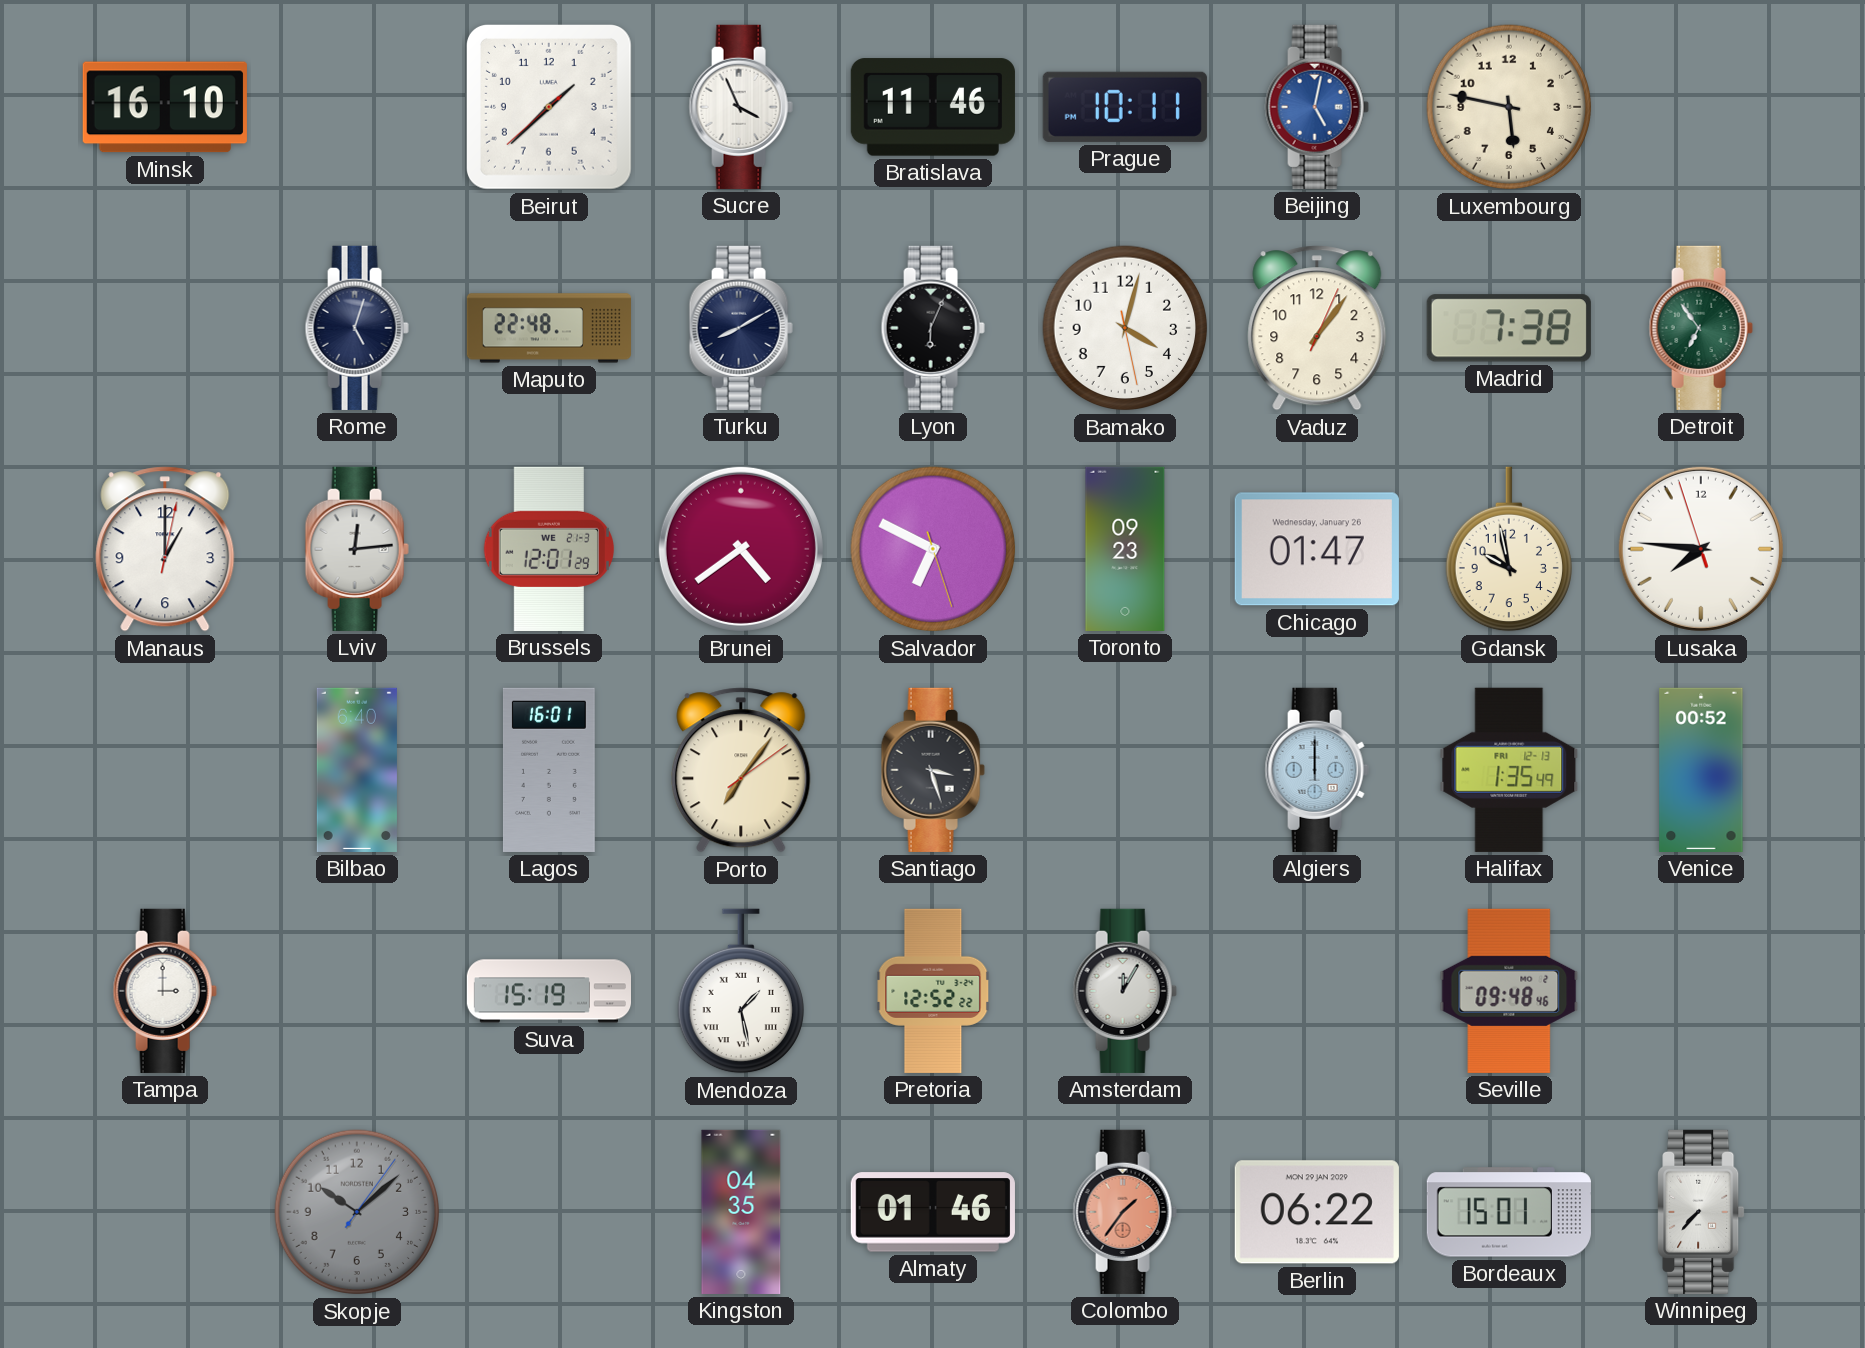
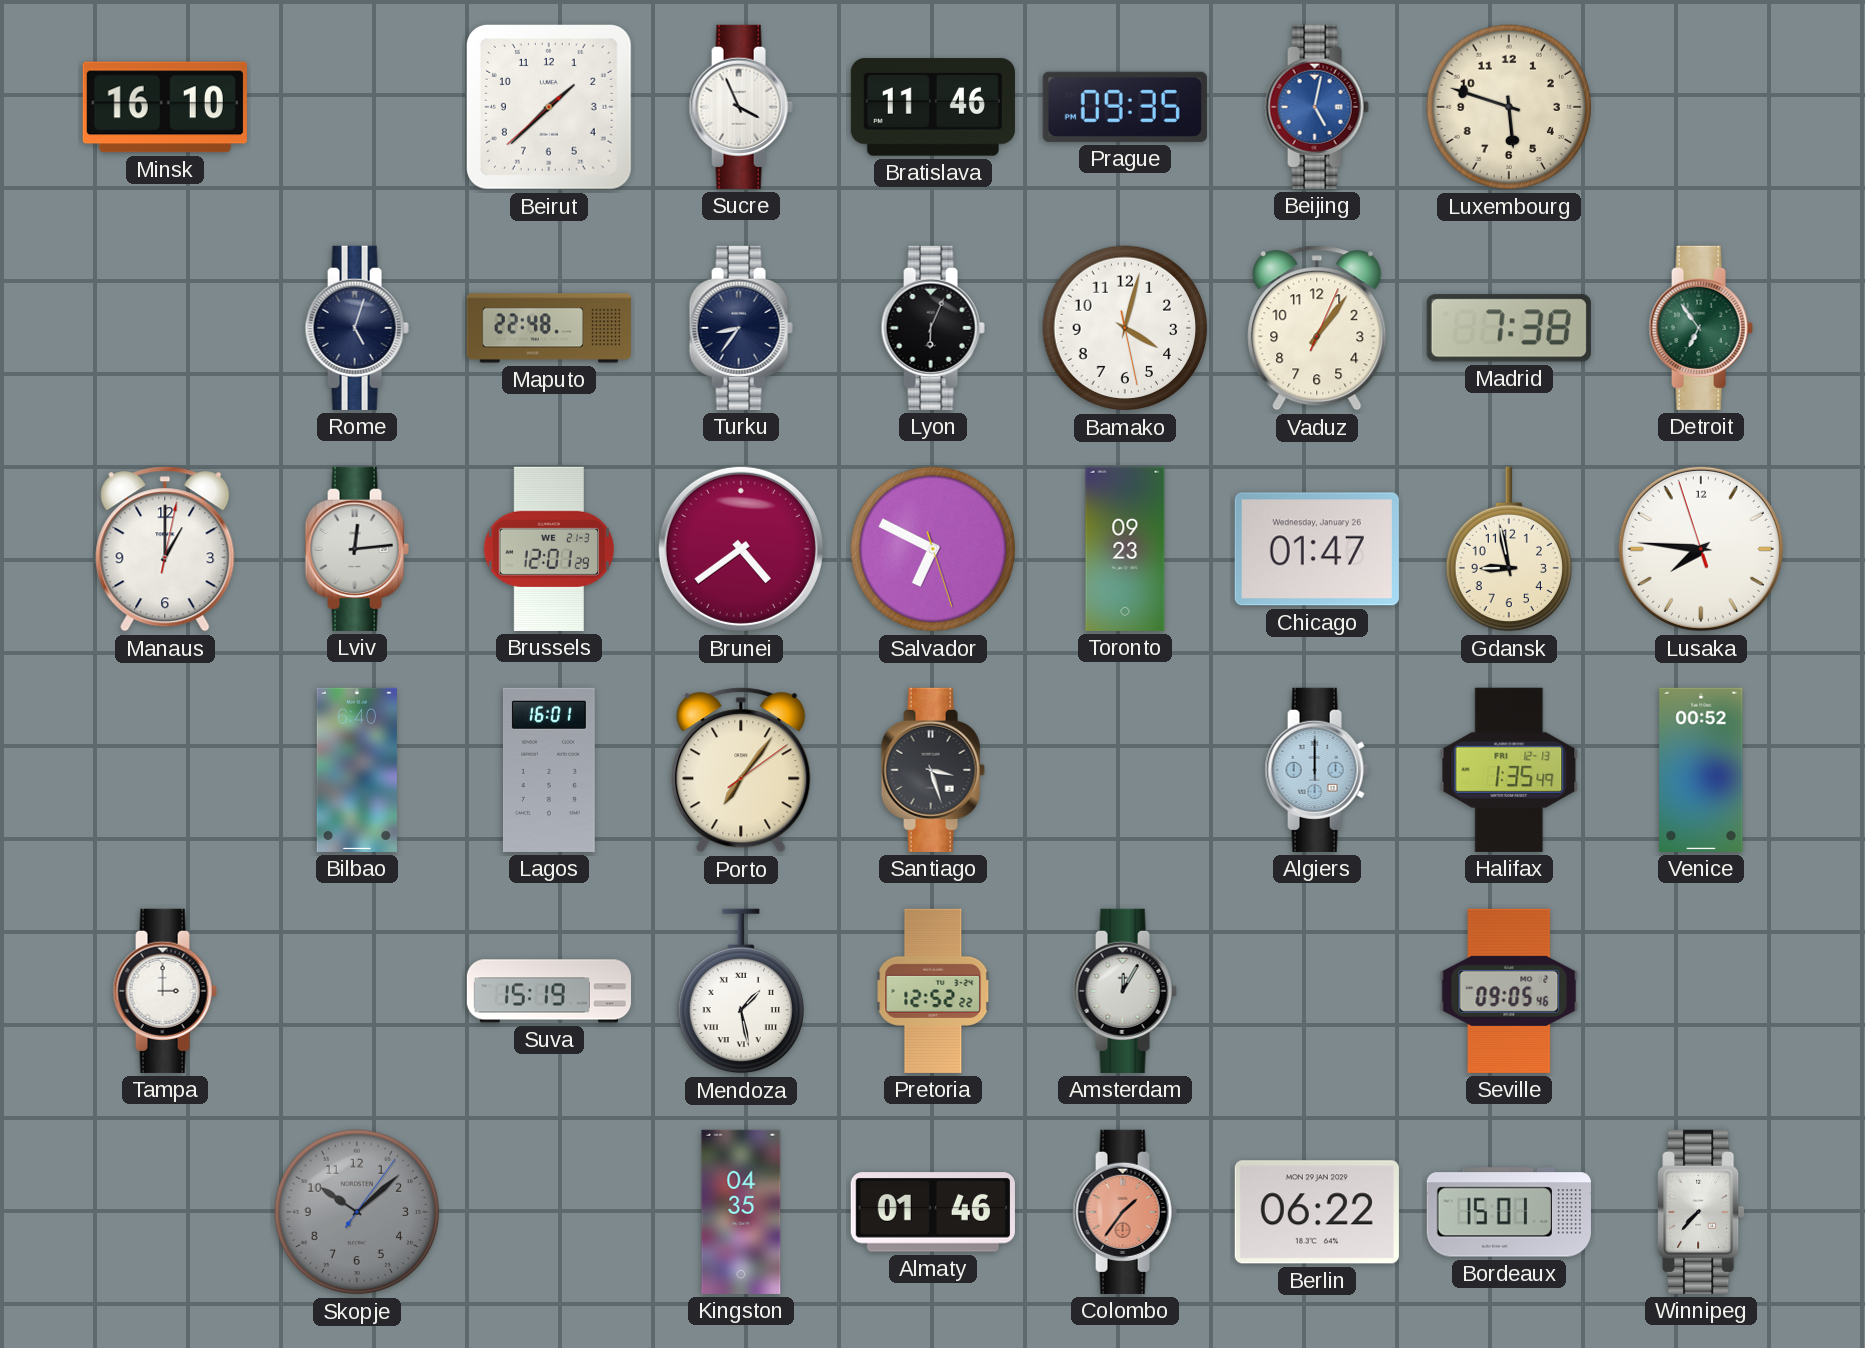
Prague: 10:11 -> 09:35
Luxembourg: 5:47 -> 5:48
Turku: 8:10 -> 8:36
Gdansk: 9:58 -> 8:58
Seville: 09:48 -> 09:05
